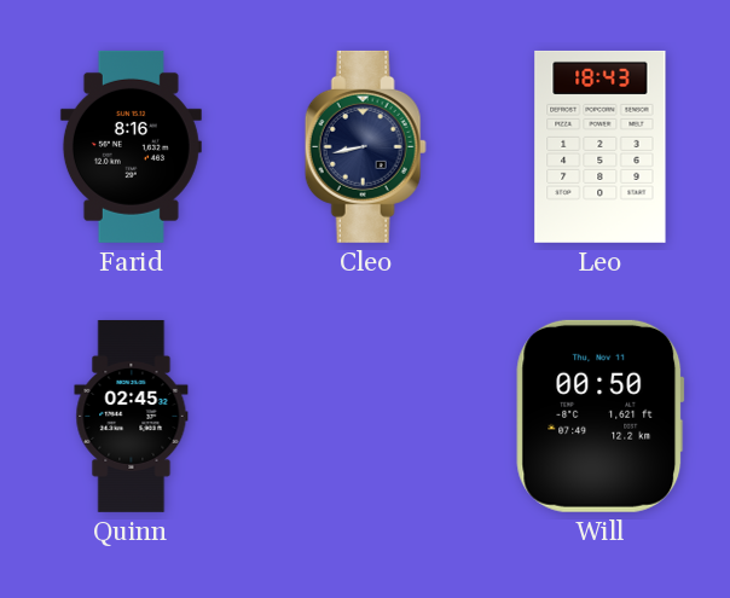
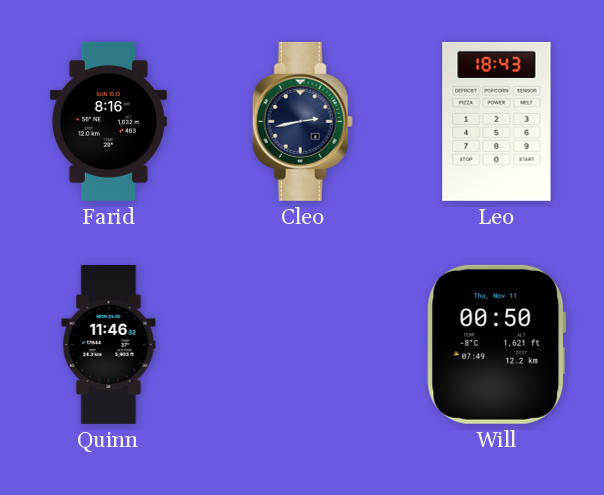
Cleo: 8:43 -> 2:43
Quinn: 02:45 -> 11:46
